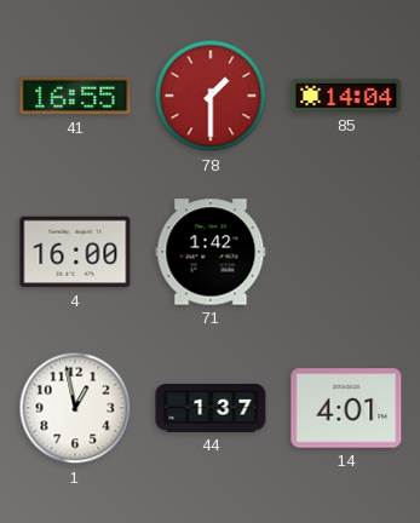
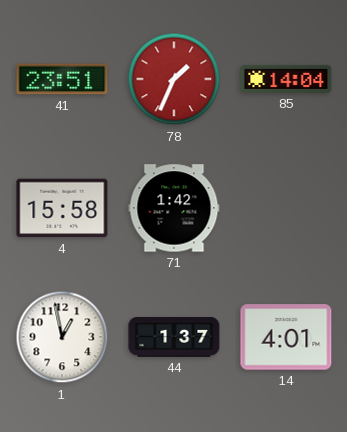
41: 16:55 -> 23:51
78: 1:30 -> 1:34
4: 16:00 -> 15:58
